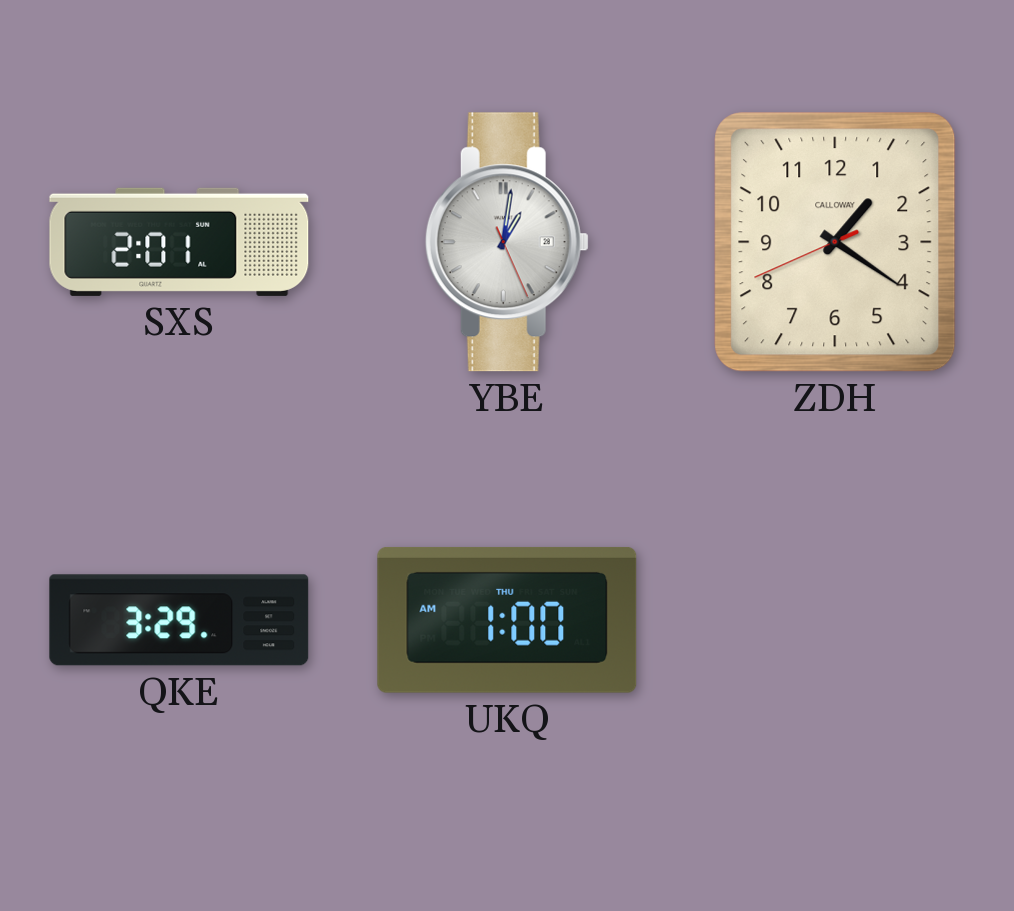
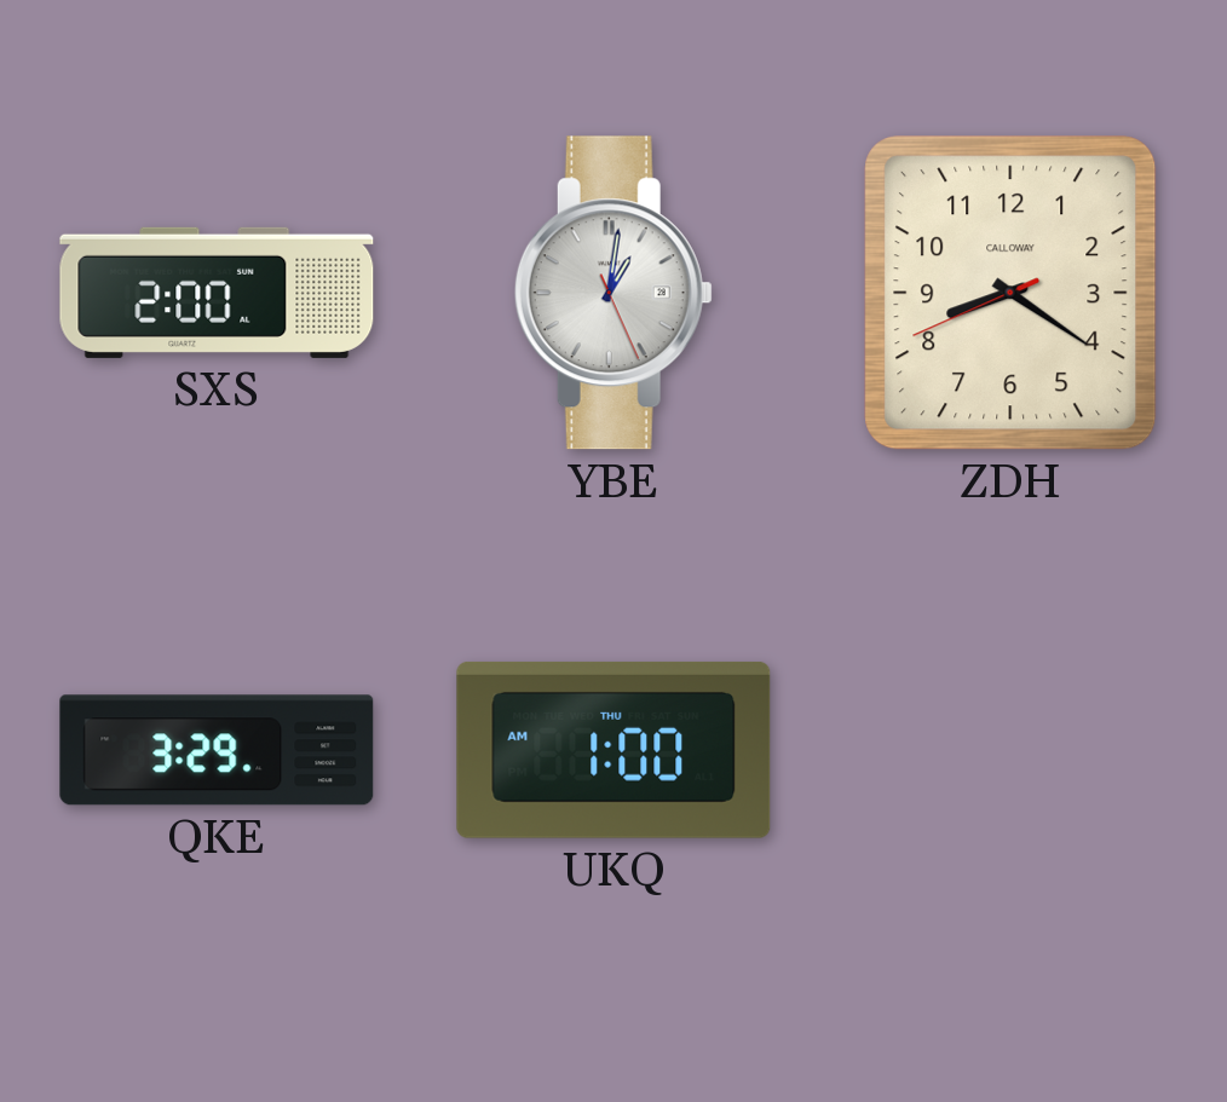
SXS: 2:01 -> 2:00
ZDH: 1:20 -> 8:20
